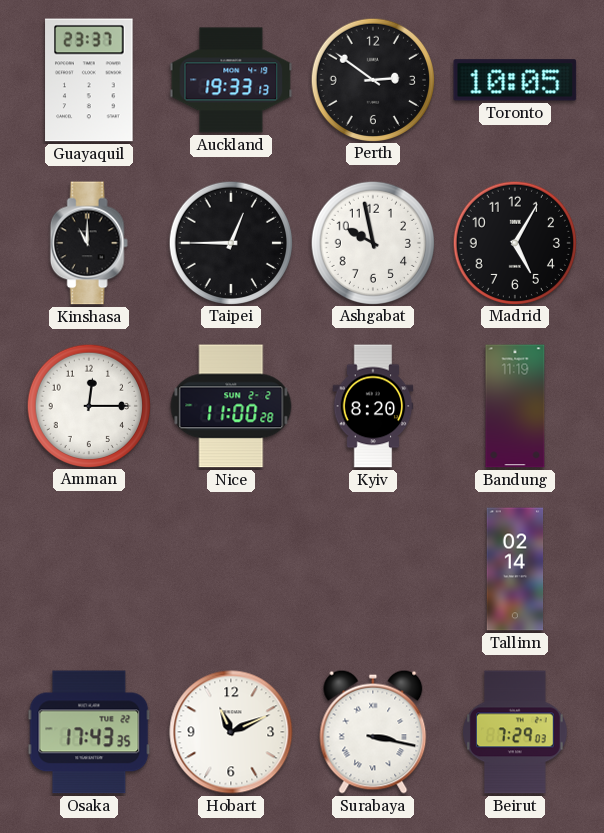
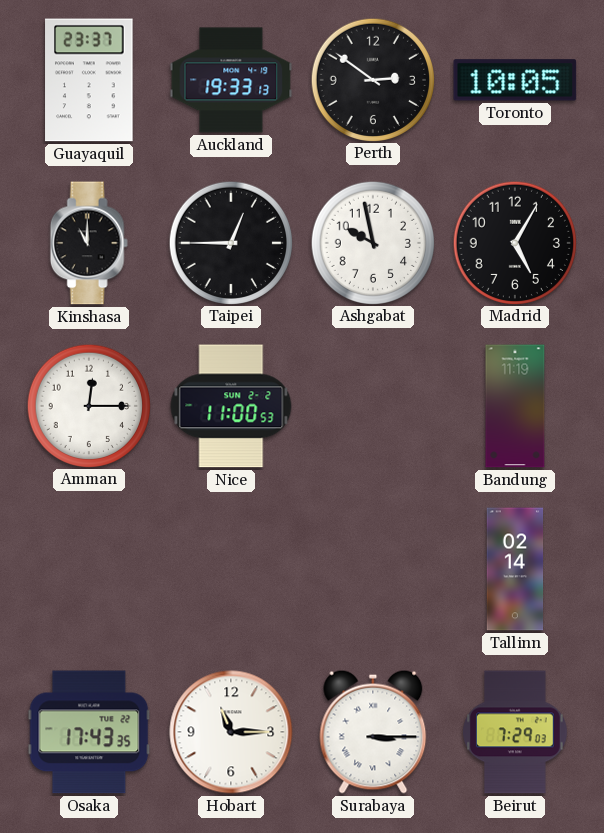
Nice: 11:00:28 -> 11:00:53
Kyiv: 8:20 -> none
Hobart: 11:11 -> 11:15
Surabaya: 3:17 -> 3:15
